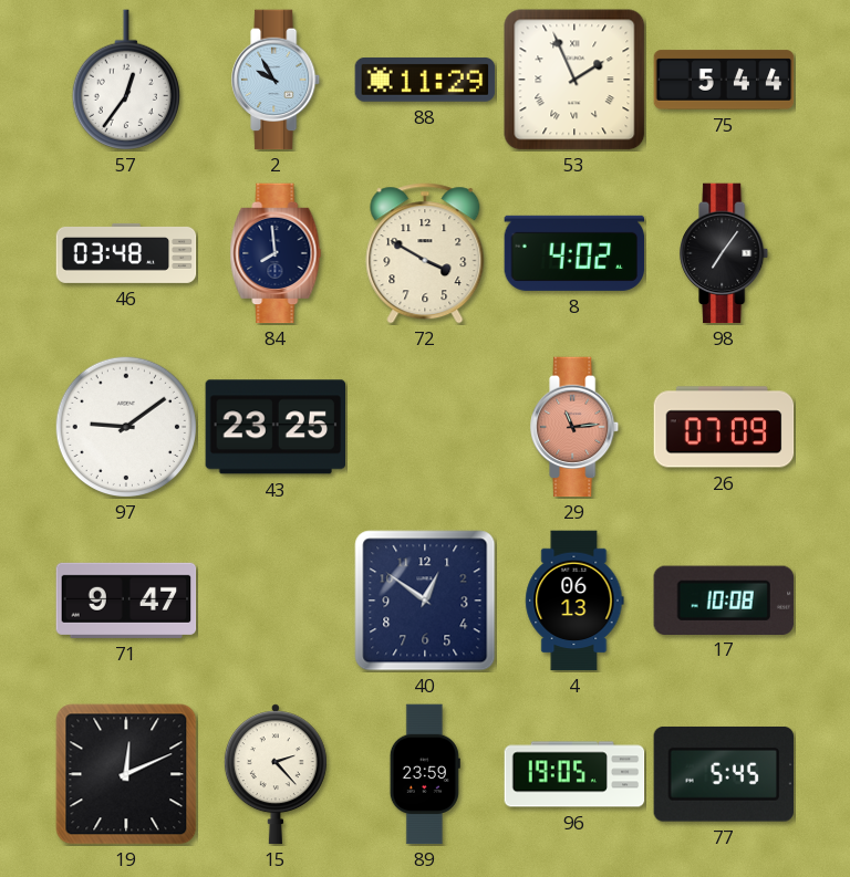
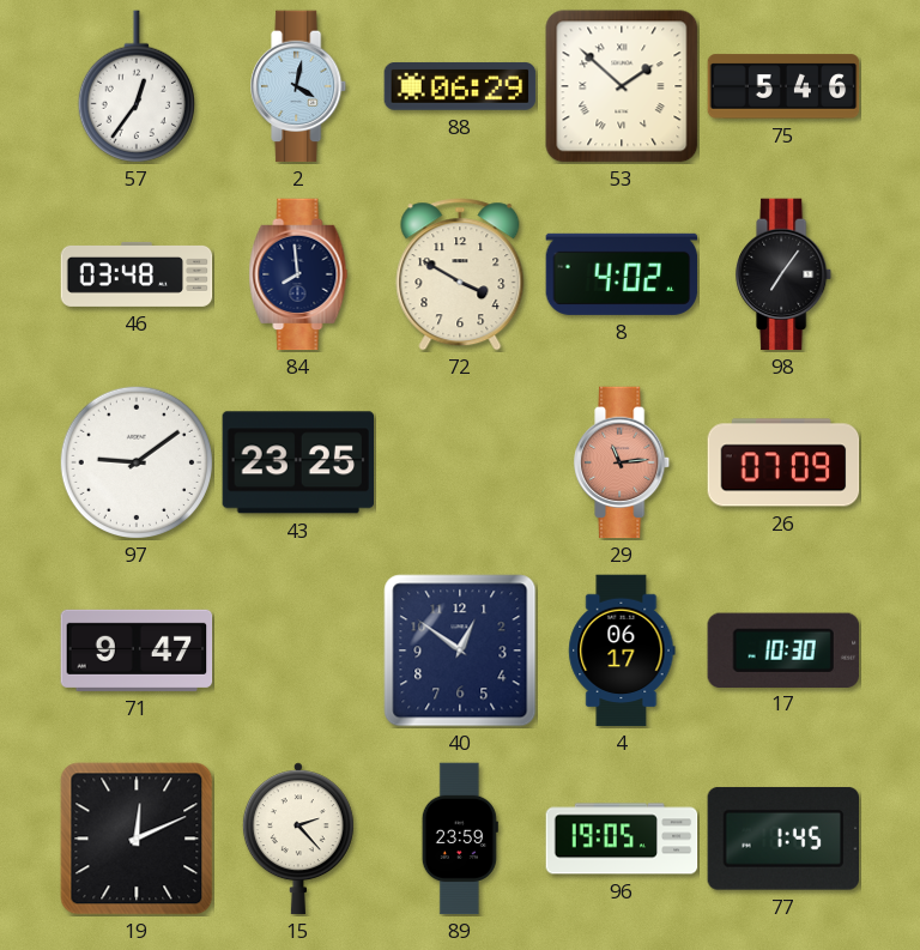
2: 9:55 -> 4:02
88: 11:29 -> 06:29
53: 1:56 -> 1:52
75: 5:44 -> 5:46
4: 06:13 -> 06:17
17: 10:08 -> 10:30
77: 5:45 -> 1:45
